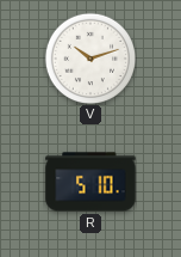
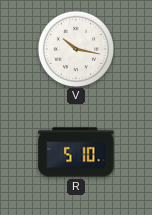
V: 10:12 -> 10:17
